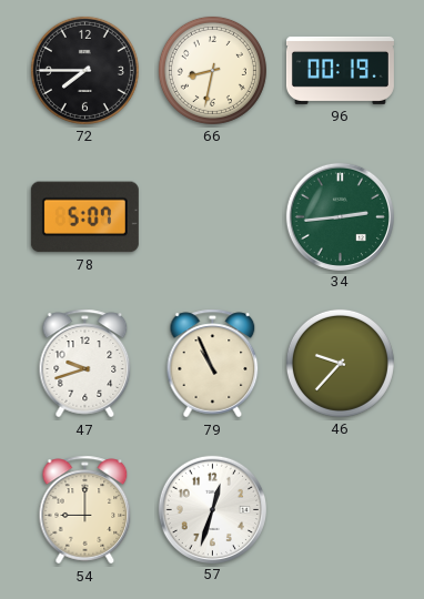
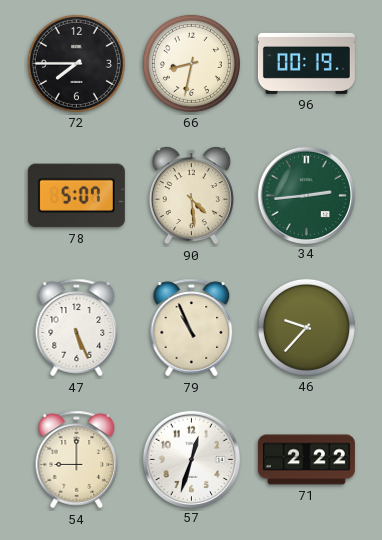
90: none -> 4:29
47: 9:42 -> 5:26
71: none -> 2:22
